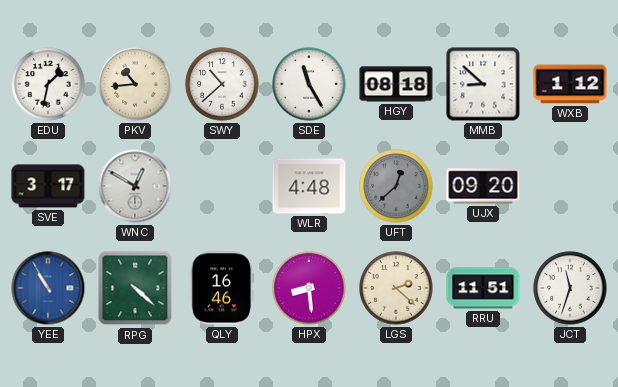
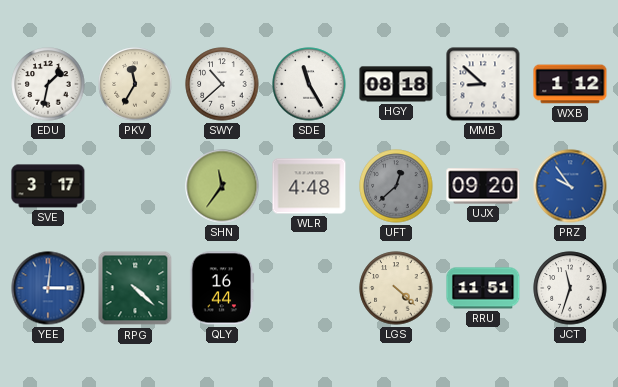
PKV: 10:44 -> 11:35
WNC: 12:50 -> none
SHN: none -> 11:36
PRZ: none -> 9:54
YEE: 10:55 -> 3:01
QLY: 16:46 -> 16:44
HPX: 8:29 -> none
LGS: 2:22 -> 4:22
